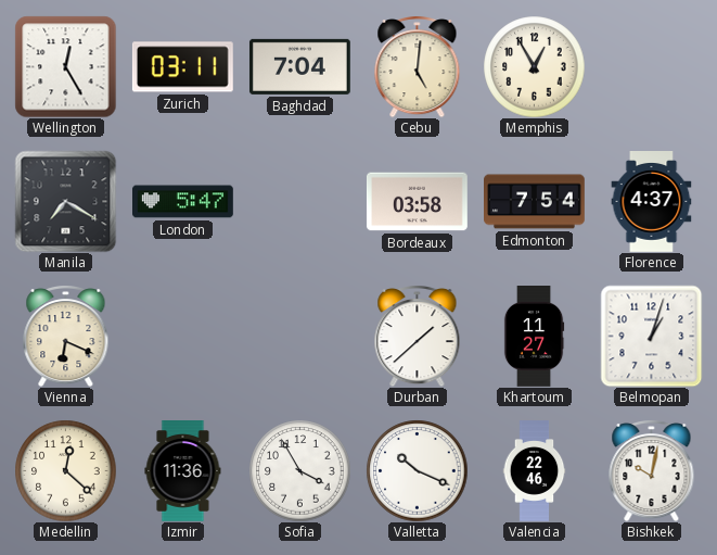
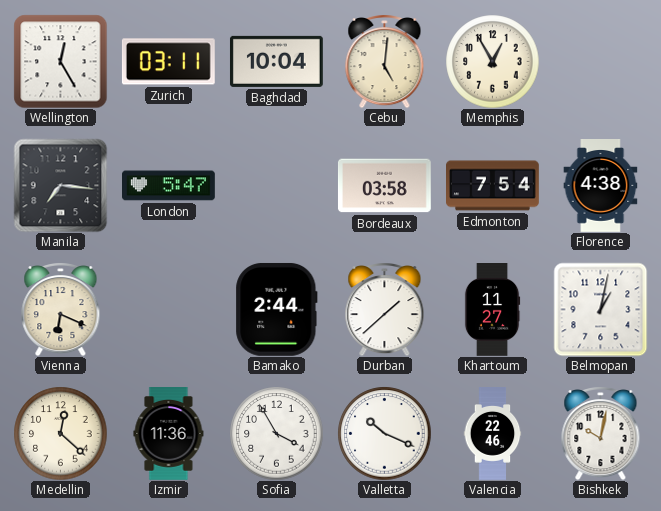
Baghdad: 7:04 -> 10:04
Manila: 7:20 -> 7:16
Florence: 4:37 -> 4:38
Bamako: none -> 2:44
Belmopan: 1:03 -> 1:02
